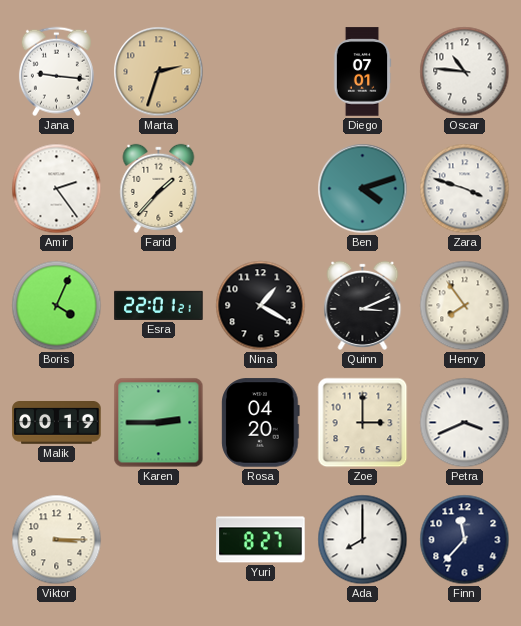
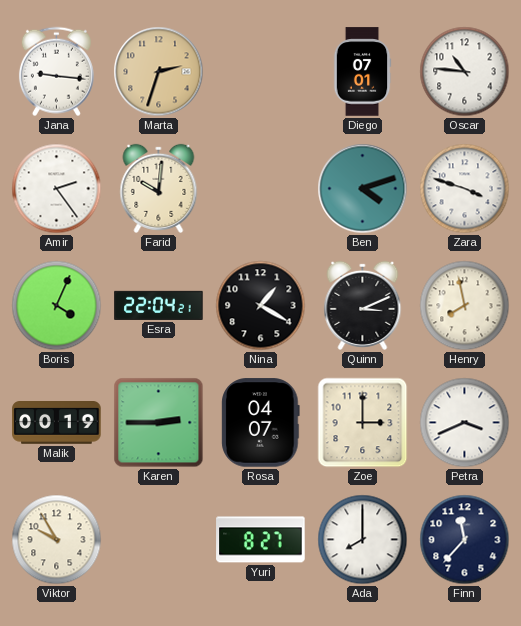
Farid: 1:37 -> 10:01
Esra: 22:01 -> 22:04
Henry: 7:54 -> 7:58
Rosa: 04:20 -> 04:07
Viktor: 3:15 -> 9:55
